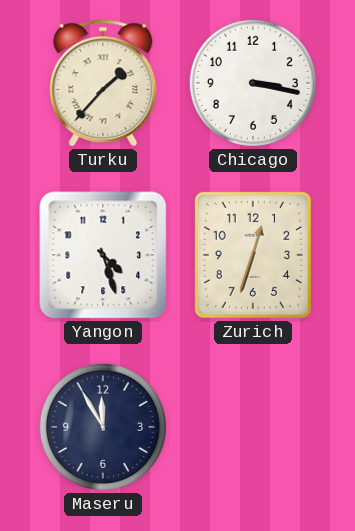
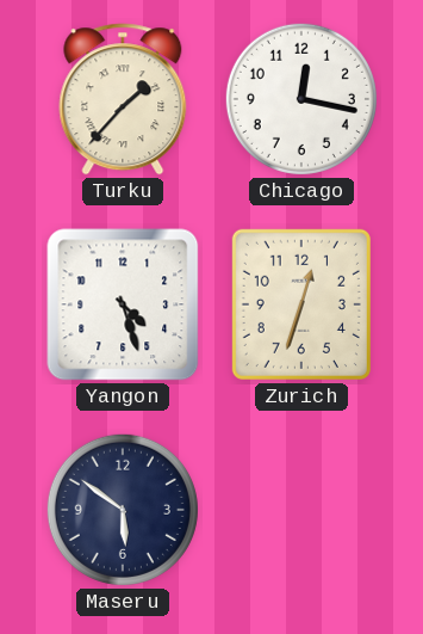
Chicago: 3:17 -> 12:17
Maseru: 11:55 -> 5:51
